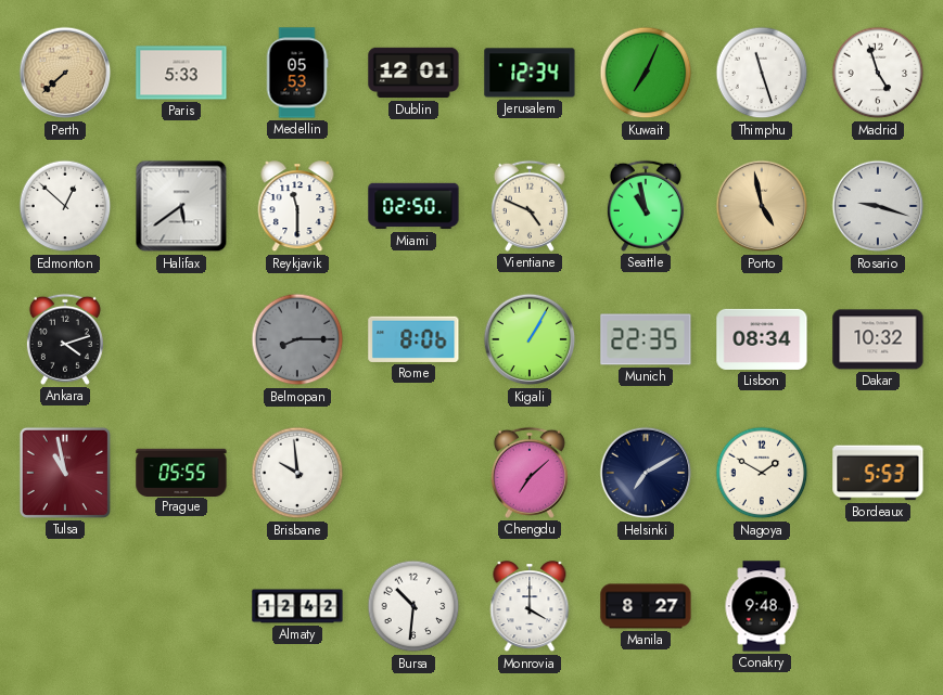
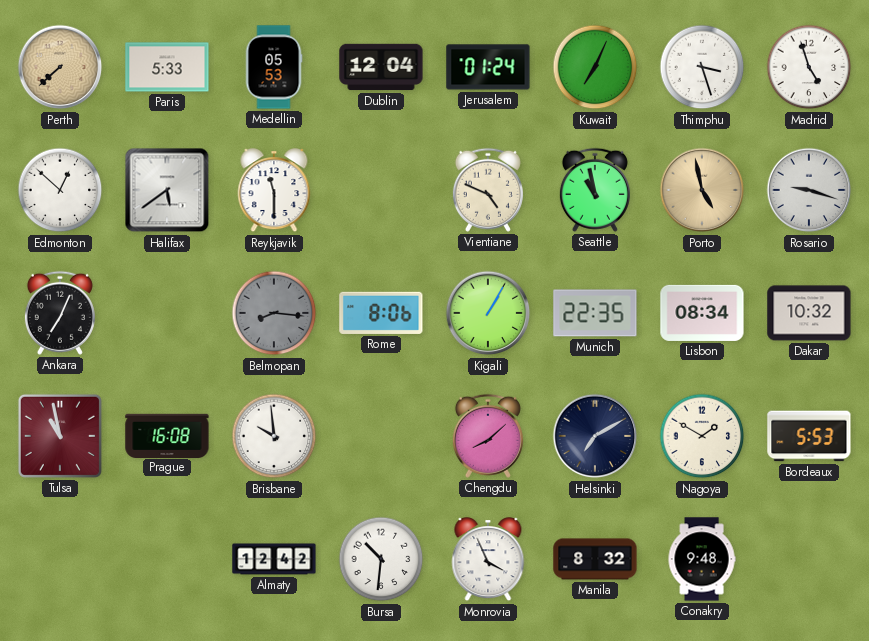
Dublin: 12:01 -> 12:04
Jerusalem: 12:34 -> 01:24
Thimphu: 11:27 -> 3:27
Miami: 02:50 -> none
Ankara: 4:12 -> 7:04
Belmopan: 8:15 -> 8:16
Prague: 05:55 -> 16:08
Chengdu: 7:08 -> 8:08
Monrovia: 4:00 -> 3:56
Manila: 8:27 -> 8:32
